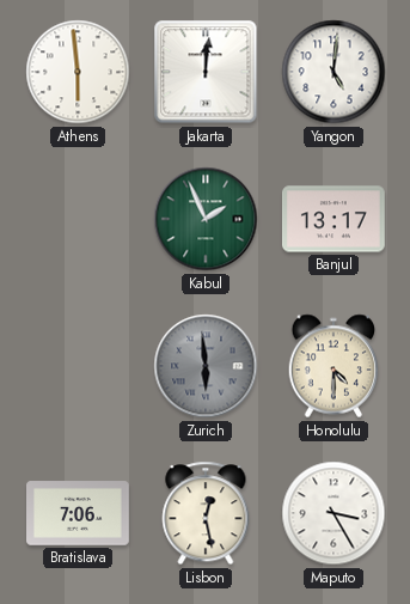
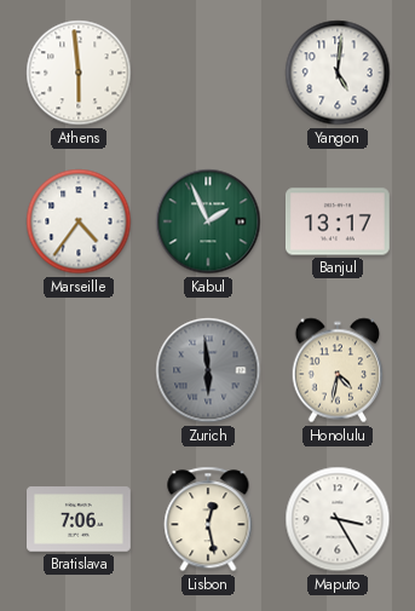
Jakarta: 12:01 -> none
Marseille: none -> 4:36
Honolulu: 4:30 -> 4:32
